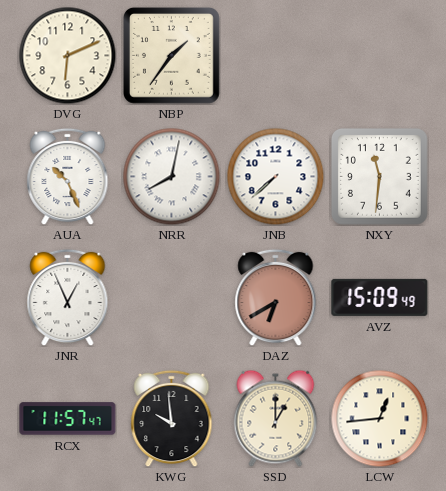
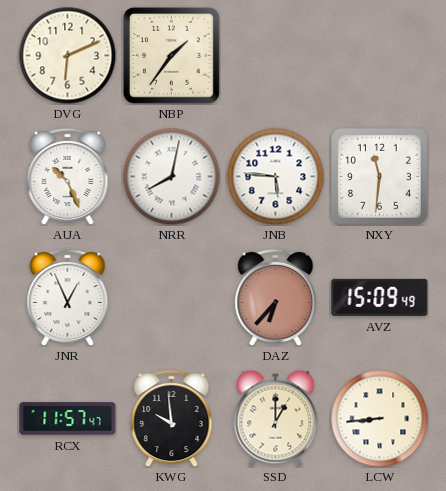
JNB: 7:38 -> 5:46
DAZ: 6:40 -> 6:37
LCW: 12:44 -> 8:44
